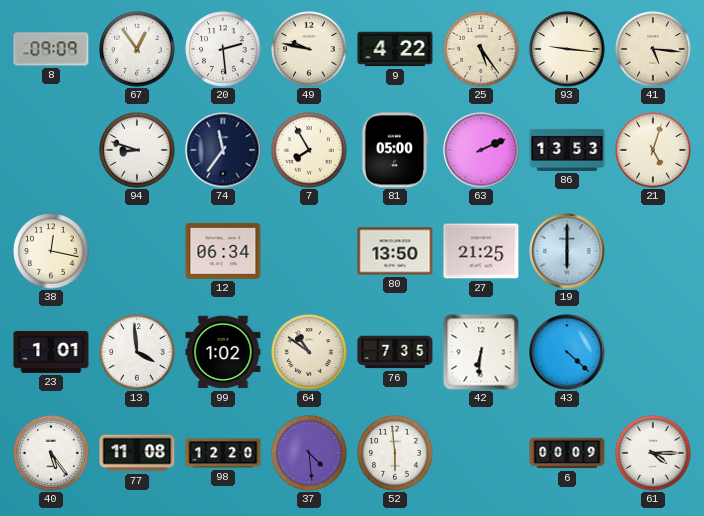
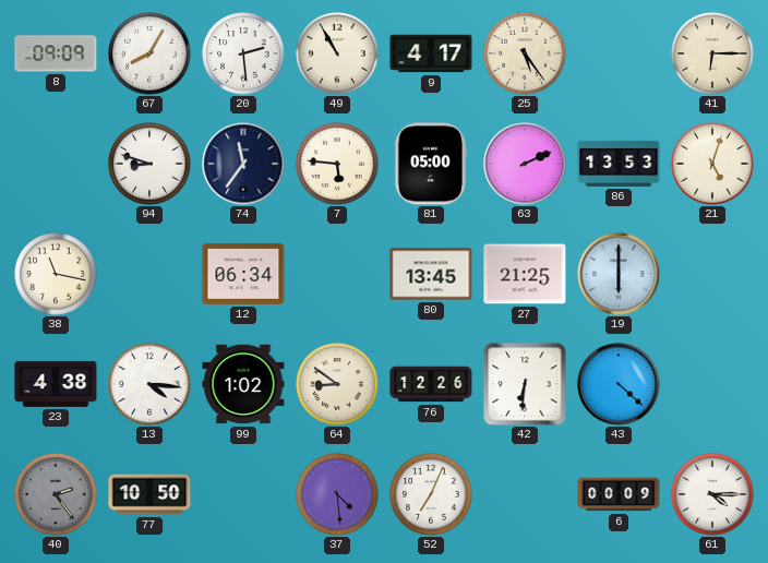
67: 12:54 -> 8:05
49: 9:47 -> 10:55
9: 4:22 -> 4:17
93: 9:16 -> none
41: 5:16 -> 6:15
7: 7:55 -> 5:46
38: 12:17 -> 11:17
80: 13:50 -> 13:45
23: 1:01 -> 4:38
13: 3:59 -> 4:16
64: 10:51 -> 8:51
76: 7:35 -> 12:26
40: 5:24 -> 2:24
40 dial: white -> grey
77: 11:08 -> 10:50
98: 12:20 -> none
52: 5:59 -> 7:04
